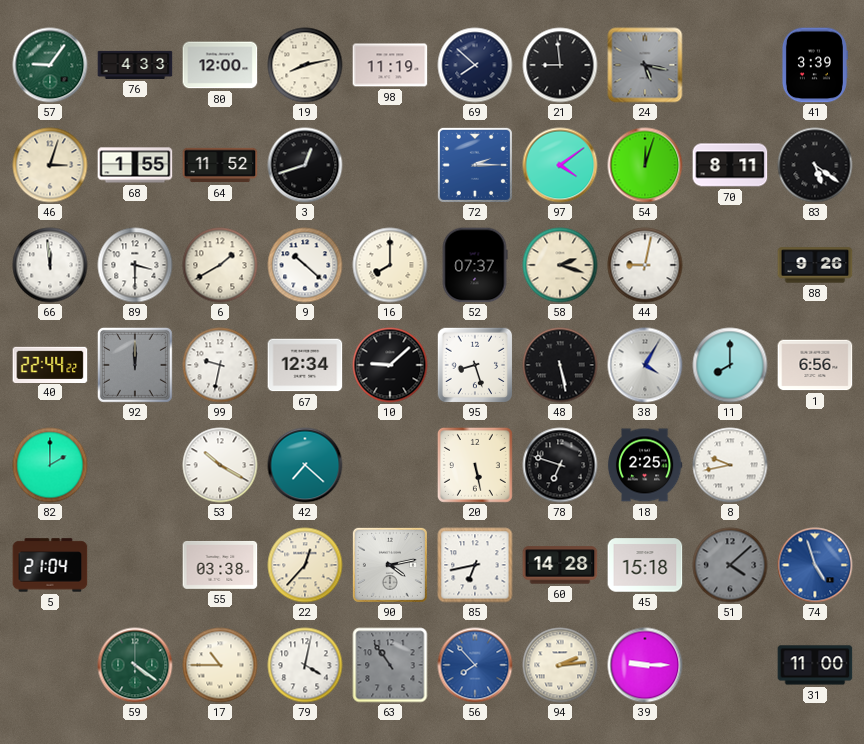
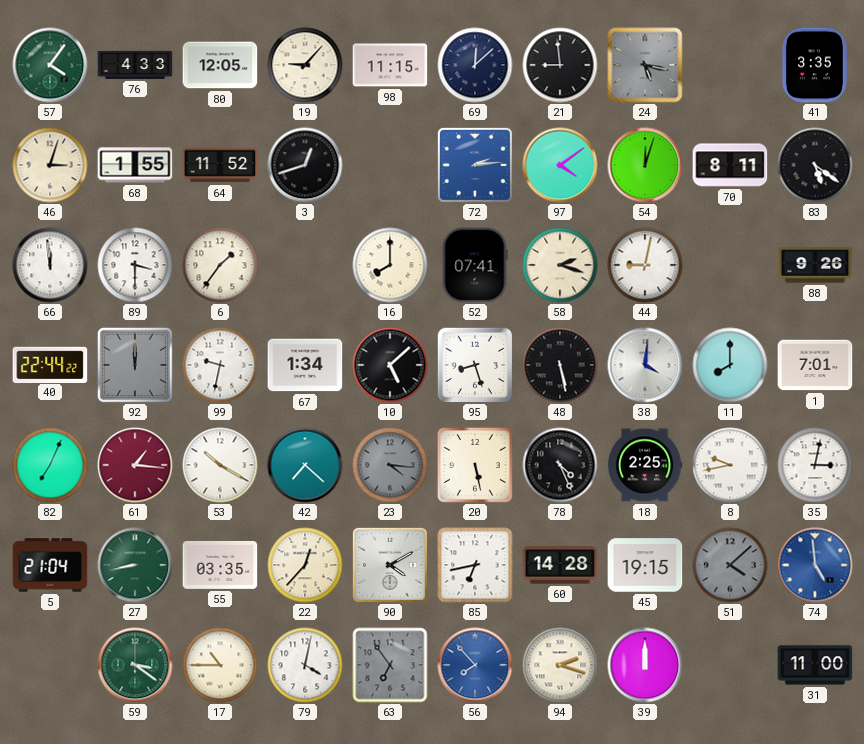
57: 9:06 -> 4:06
80: 12:00 -> 12:05
19: 8:13 -> 9:07
98: 11:19 -> 11:15
69: 7:52 -> 12:08
41: 3:39 -> 3:35
72: 2:15 -> 2:14
6: 1:40 -> 1:36
9: 10:22 -> none
52: 07:37 -> 07:41
67: 12:34 -> 1:34
10: 9:08 -> 5:08
38: 4:05 -> 4:01
1: 6:56 -> 7:01
82: 2:00 -> 7:04
61: none -> 1:16
23: none -> 4:16
78: 6:48 -> 4:26
35: none -> 3:02
27: none -> 8:43
55: 03:38 -> 03:35
90: 4:13 -> 4:10
45: 15:18 -> 19:15
74: 4:57 -> 4:59
59: 4:21 -> 3:21
63: 10:54 -> 6:54
94: 2:14 -> 2:18
39: 9:15 -> 12:00
